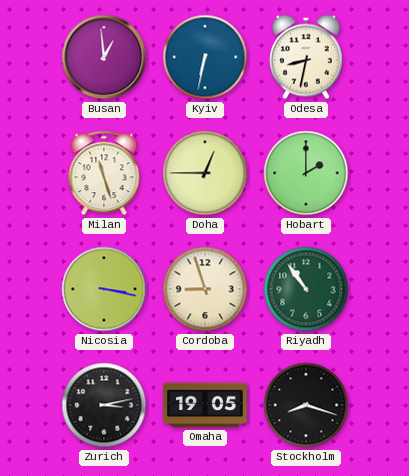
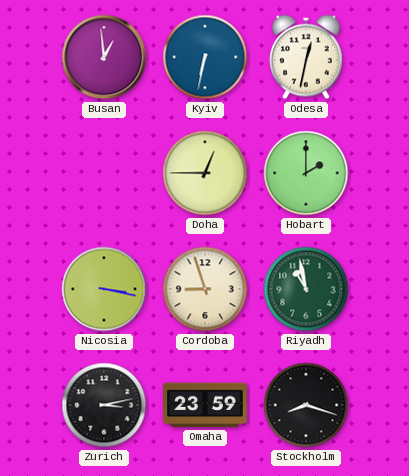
Odesa: 8:32 -> 12:32
Milan: 11:27 -> none
Riyadh: 10:54 -> 10:58
Omaha: 19:05 -> 23:59
